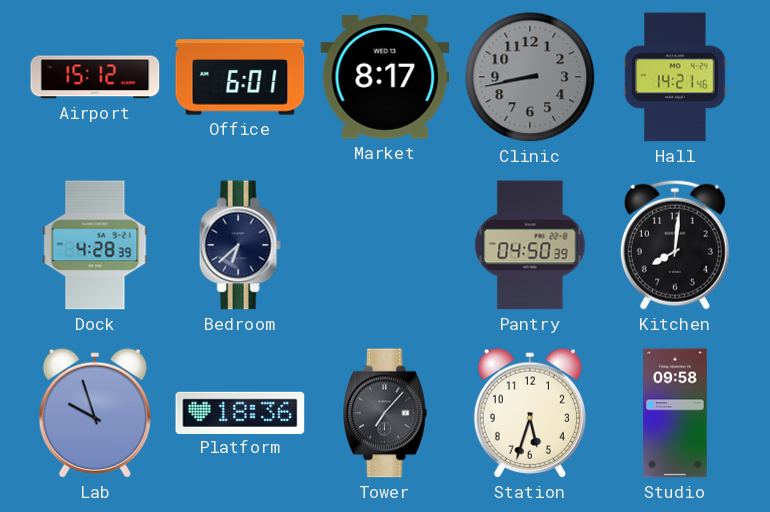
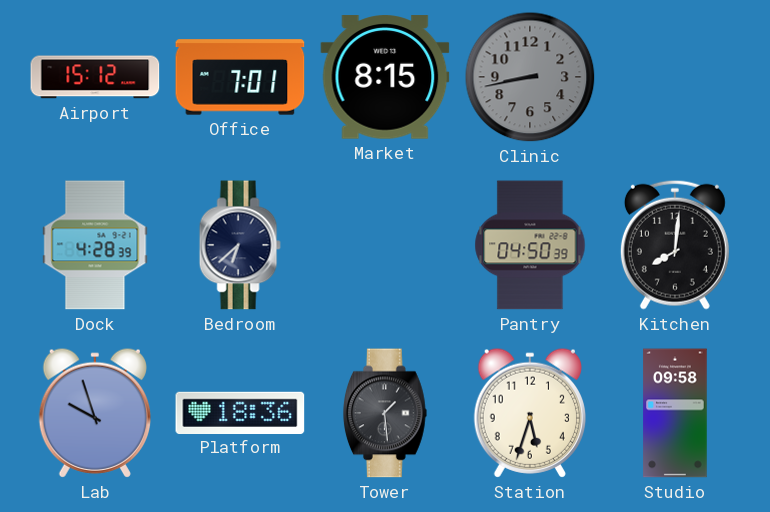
Office: 6:01 -> 7:01
Market: 8:17 -> 8:15
Hall: 14:21 -> none
Tower: 7:07 -> 1:29
